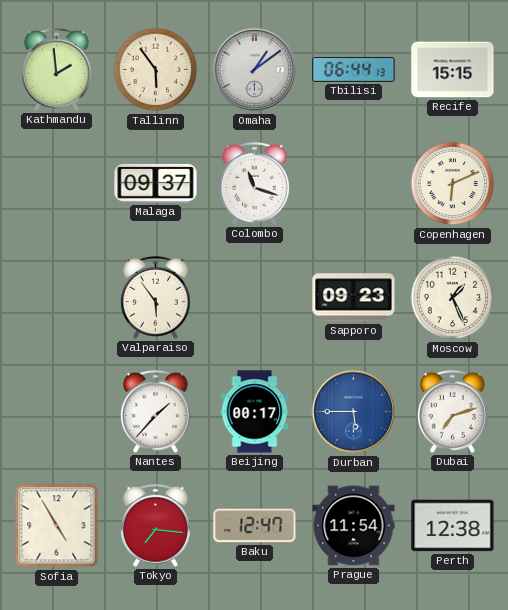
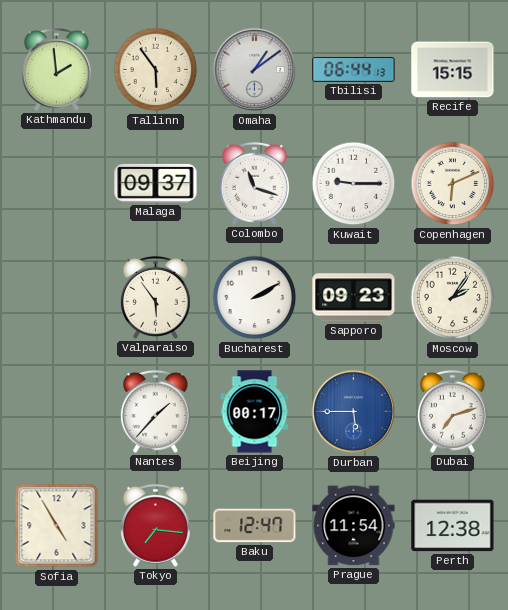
Kuwait: none -> 9:15
Bucharest: none -> 2:10
Moscow: 1:26 -> 2:06
